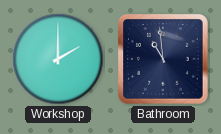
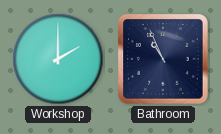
Bathroom: 10:59 -> 10:56
